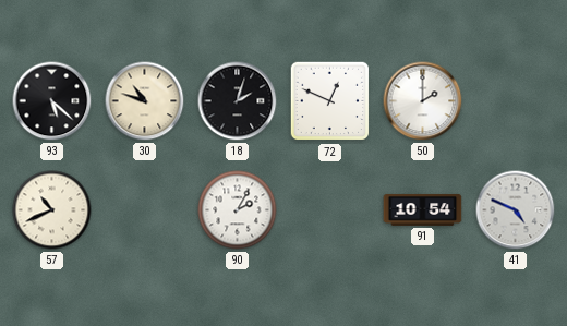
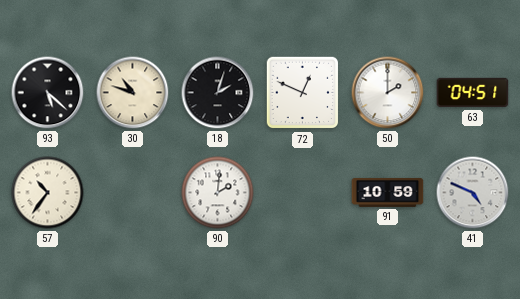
63: none -> 04:51
57: 10:41 -> 10:36
90: 2:05 -> 2:01
91: 10:54 -> 10:59
